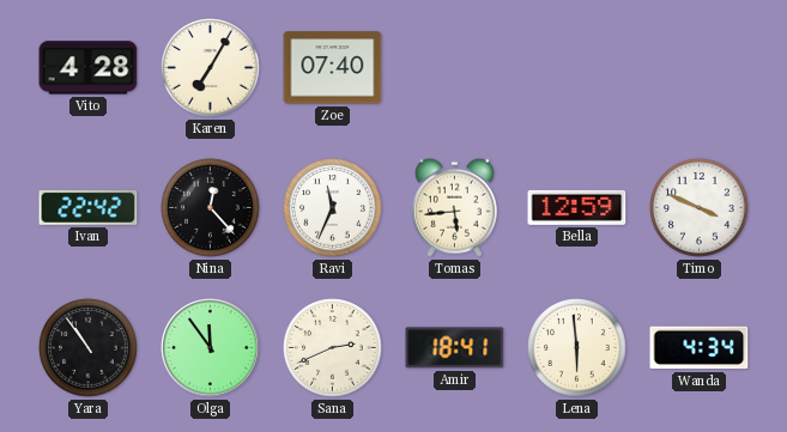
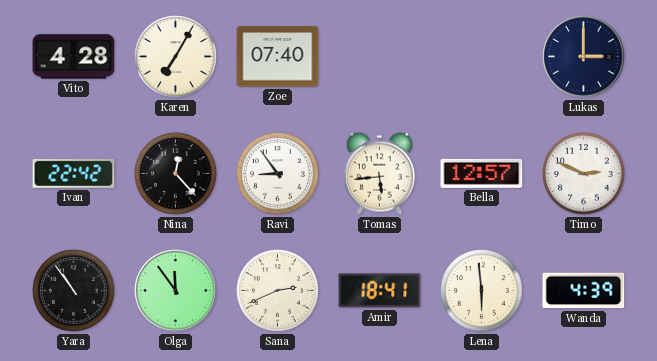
Lukas: none -> 3:00
Ravi: 11:34 -> 8:54
Bella: 12:59 -> 12:57
Timo: 3:49 -> 2:49
Wanda: 4:34 -> 4:39
